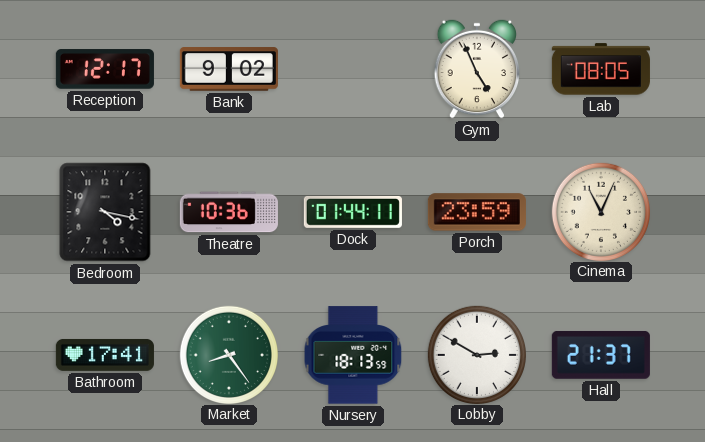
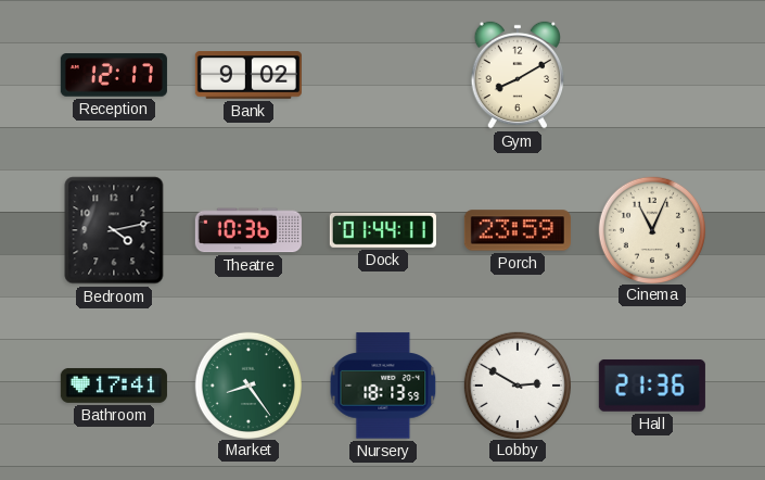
Gym: 4:56 -> 8:10
Lab: 08:05 -> none
Bedroom: 4:17 -> 4:13
Hall: 21:37 -> 21:36
